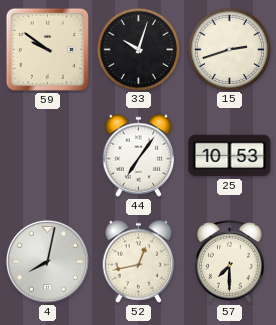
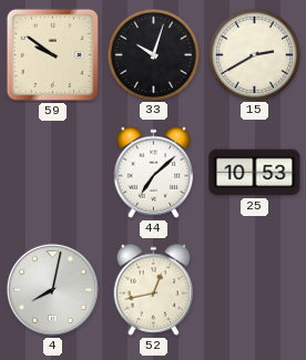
15: 2:42 -> 2:40
44: 7:06 -> 7:08
57: 7:30 -> none
